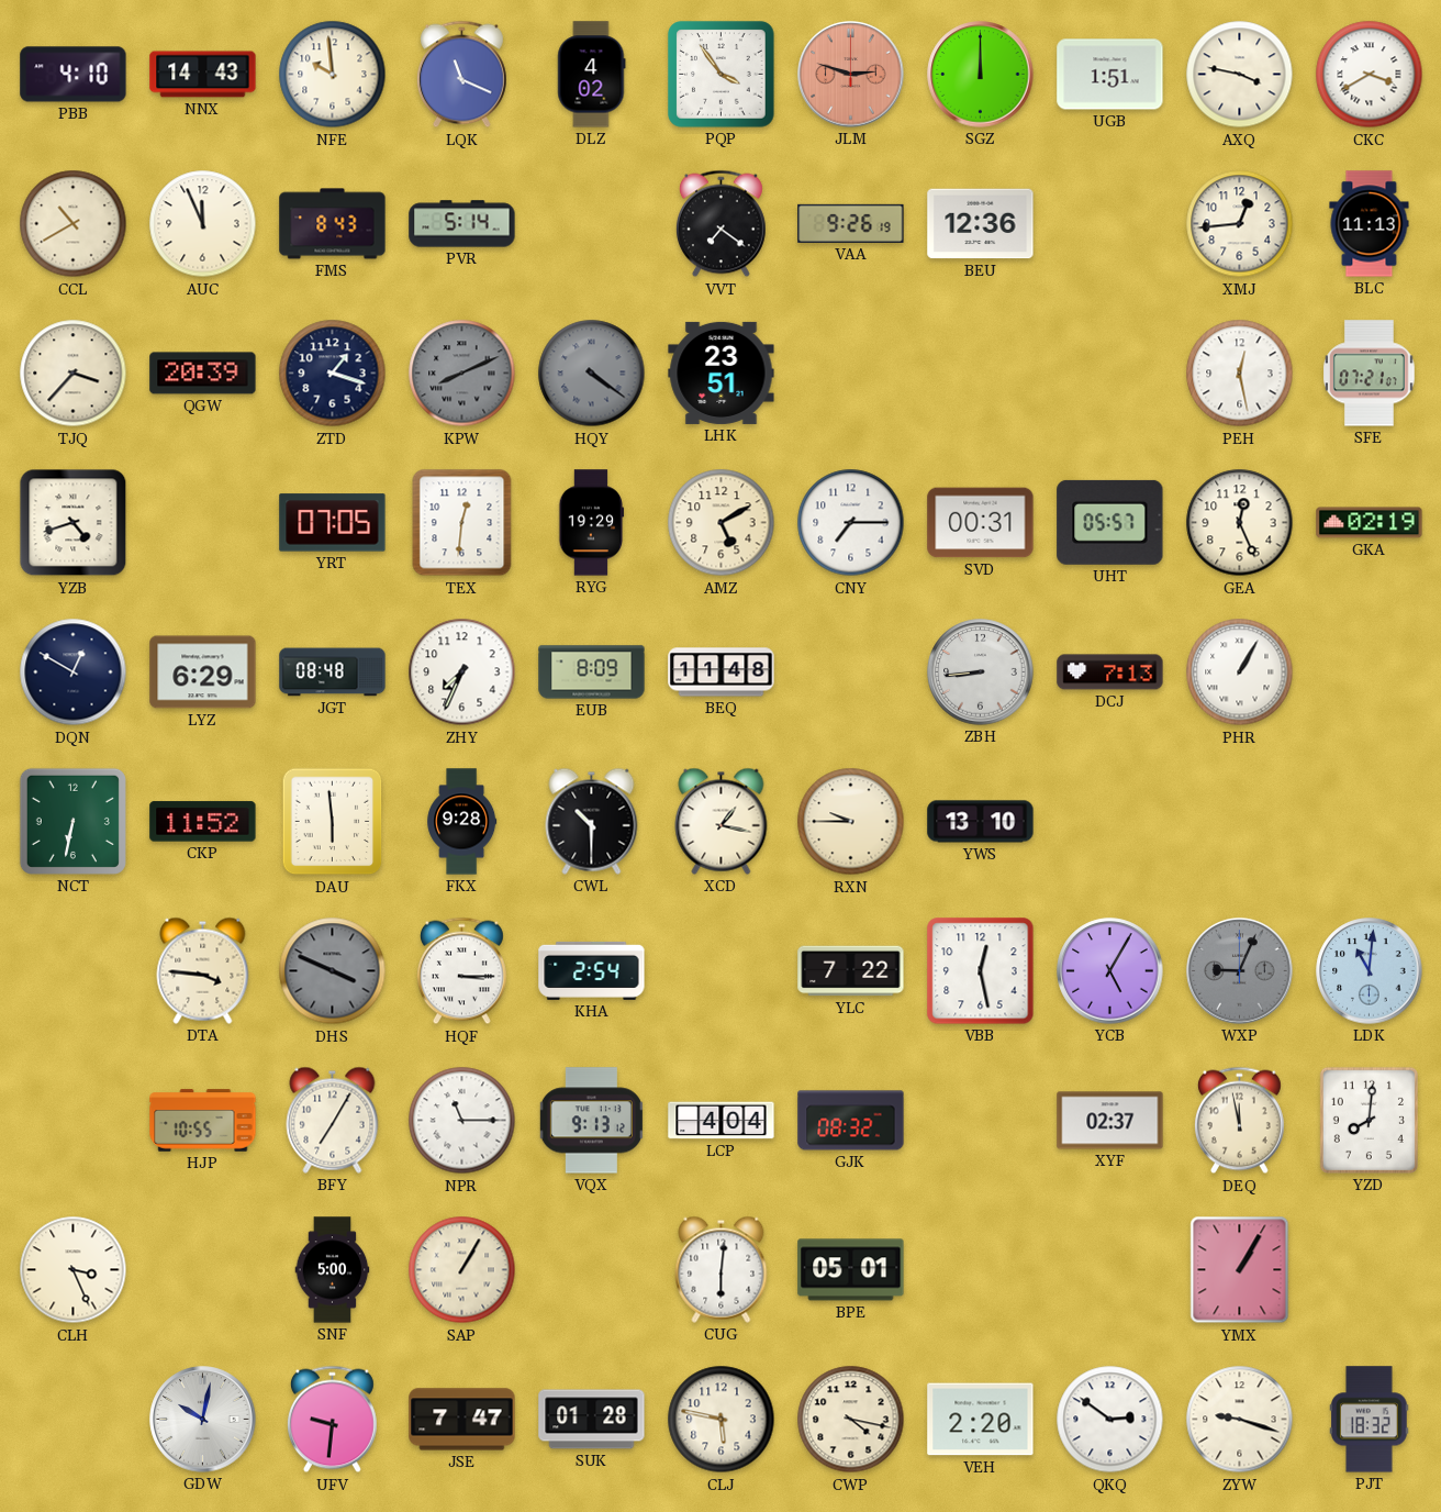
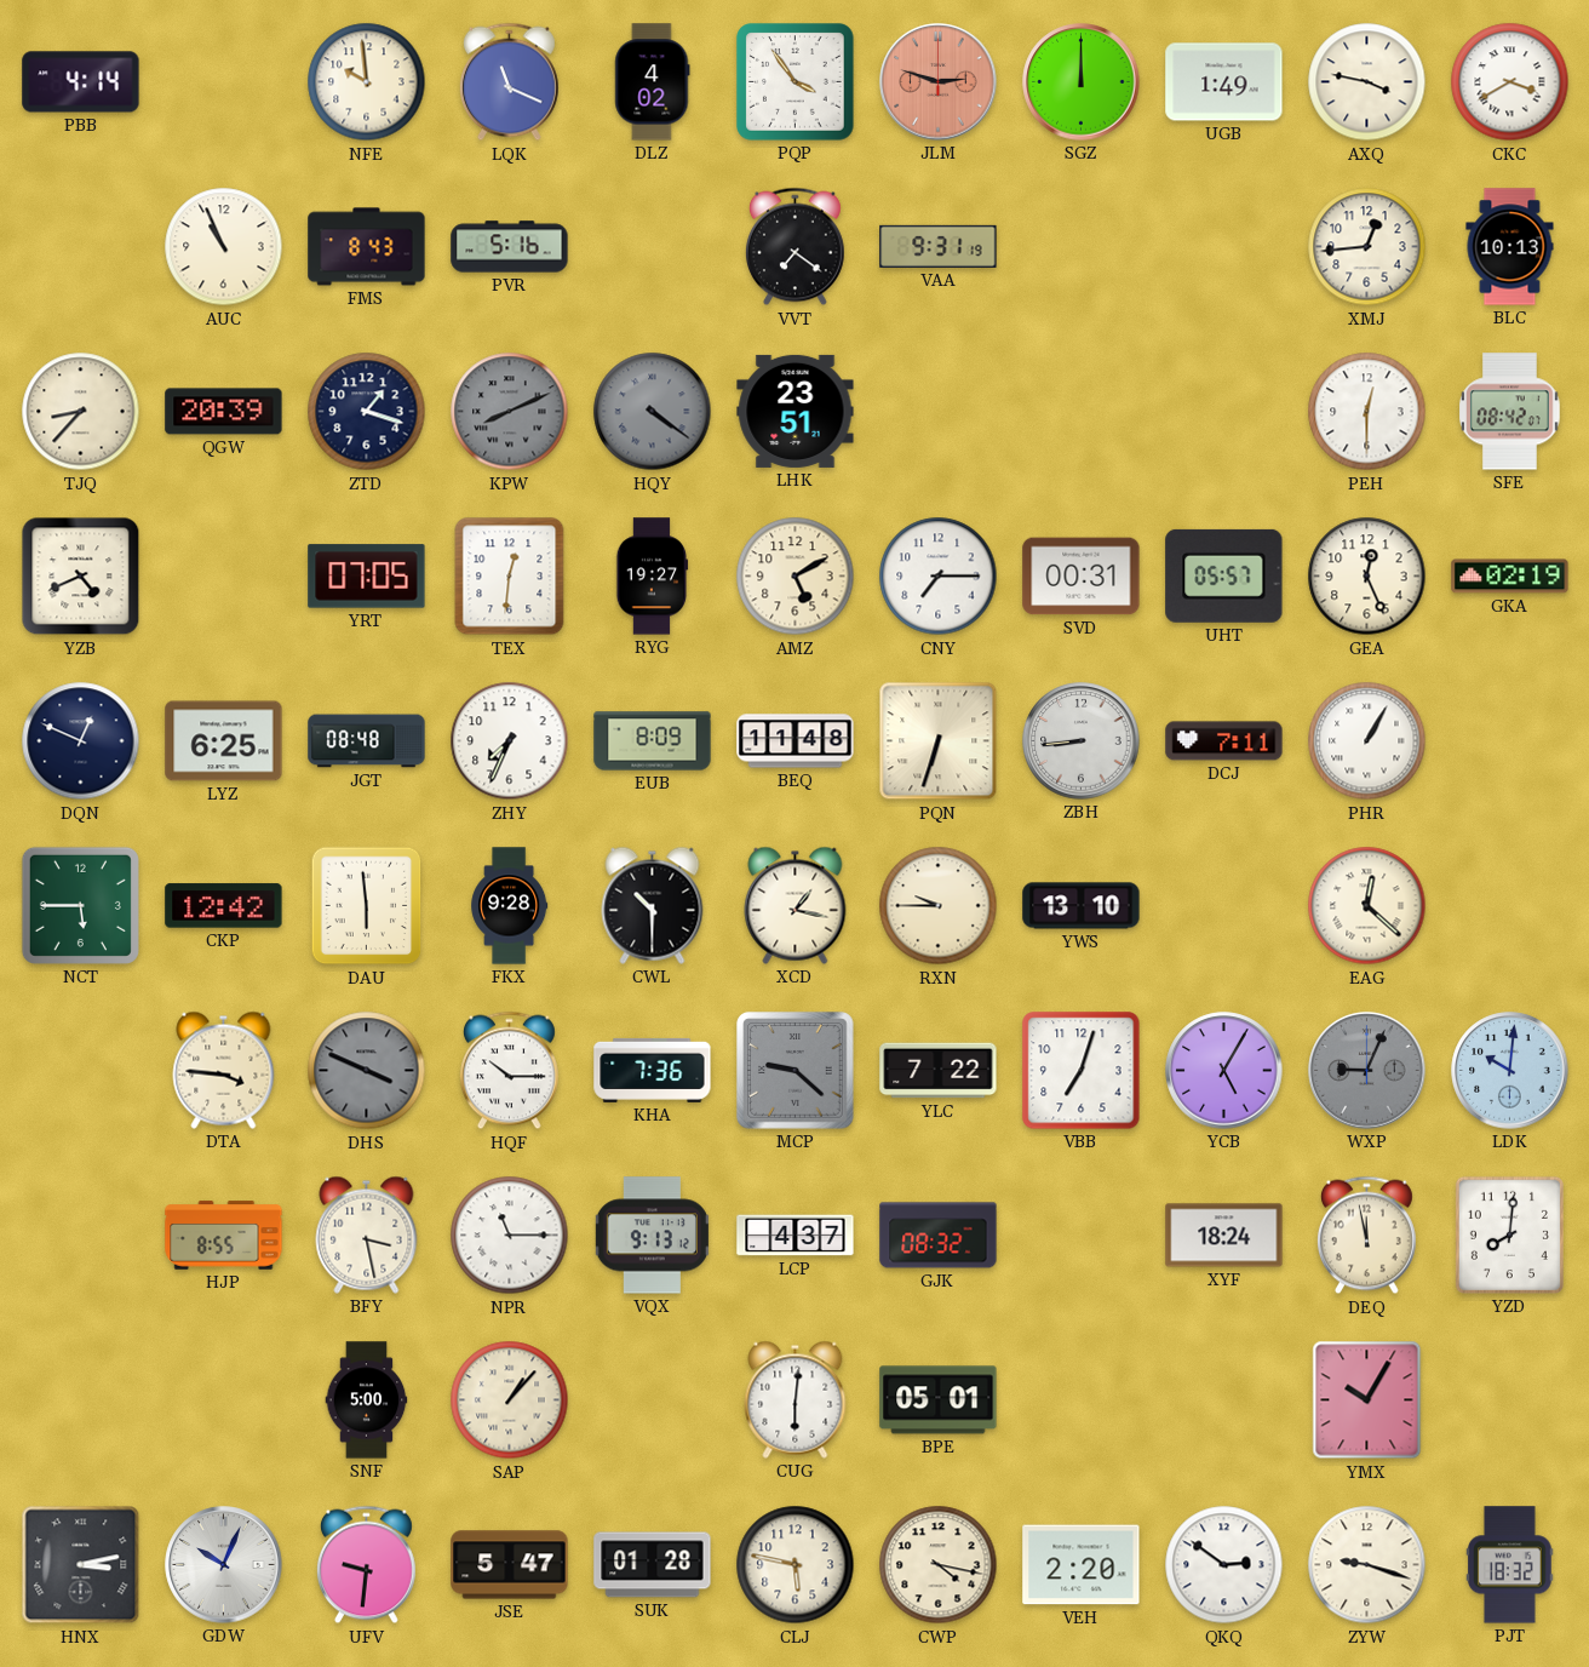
PBB: 4:10 -> 4:14
NNX: 14:43 -> none
UGB: 1:51 -> 1:49
CCL: 10:40 -> none
AUC: 11:56 -> 10:56
PVR: 5:14 -> 5:16
VAA: 9:26 -> 9:31
BEU: 12:36 -> none
BLC: 11:13 -> 10:13
TJQ: 3:37 -> 8:37
PEH: 12:28 -> 12:30
SFE: 07:21 -> 08:42
YZB: 4:42 -> 4:41
RYG: 19:29 -> 19:27
DQN: 12:50 -> 12:49
LYZ: 6:29 -> 6:25
PQN: none -> 6:33
DCJ: 7:13 -> 7:11
NCT: 6:32 -> 5:45
CKP: 11:52 -> 12:42
EAG: none -> 12:22
HQF: 3:15 -> 10:15
KHA: 2:54 -> 7:36
MCP: none -> 9:22
VBB: 12:28 -> 7:03
LDK: 11:01 -> 10:01
HJP: 10:55 -> 8:55
BFY: 7:05 -> 3:28
LCP: 4:04 -> 4:37
XYF: 02:37 -> 18:24
CLH: 3:26 -> none
SAP: 1:05 -> 1:07
YMX: 1:05 -> 10:05
HNX: none -> 3:13
GDW: 10:02 -> 10:04
JSE: 7:47 -> 5:47
